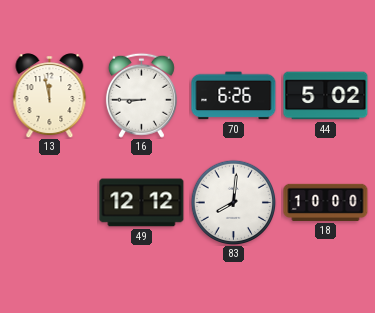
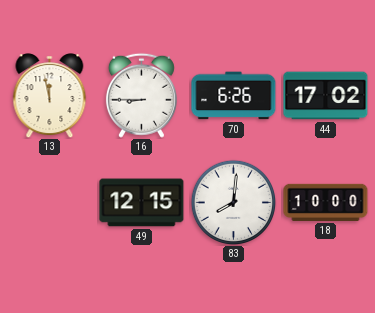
44: 5:02 -> 17:02
49: 12:12 -> 12:15
